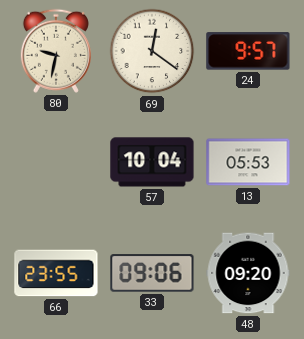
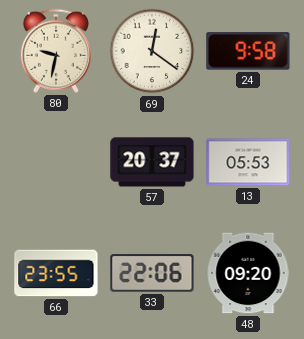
24: 9:57 -> 9:58
57: 10:04 -> 20:37
33: 09:06 -> 22:06
